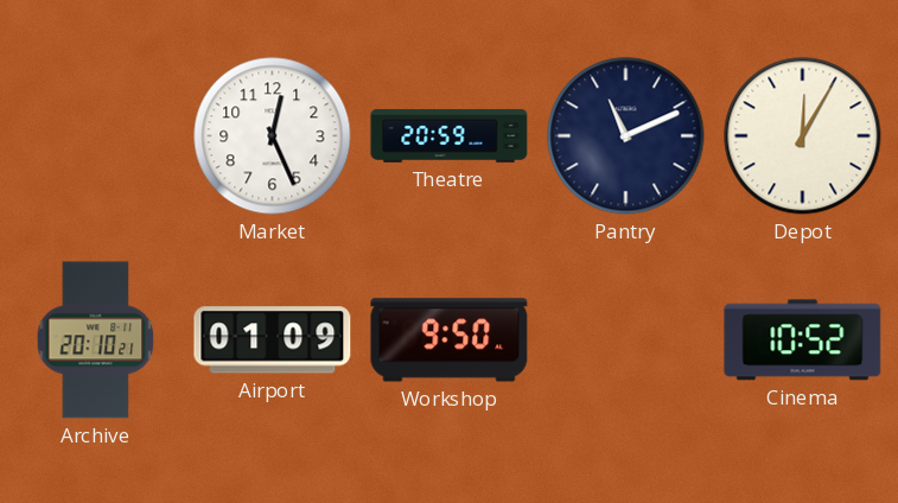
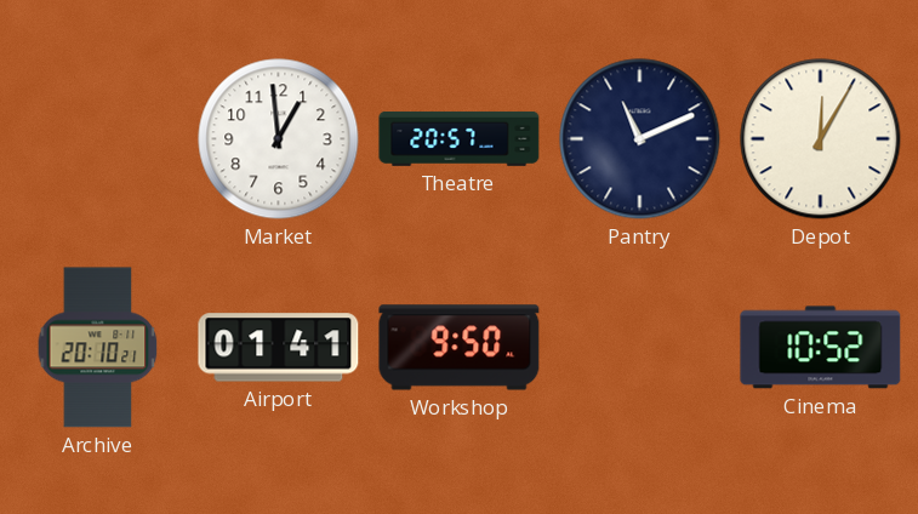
Market: 12:26 -> 12:59
Theatre: 20:59 -> 20:57
Airport: 01:09 -> 01:41
